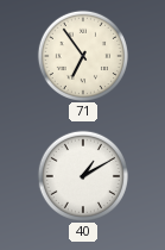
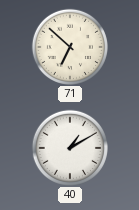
71: 6:54 -> 6:52
